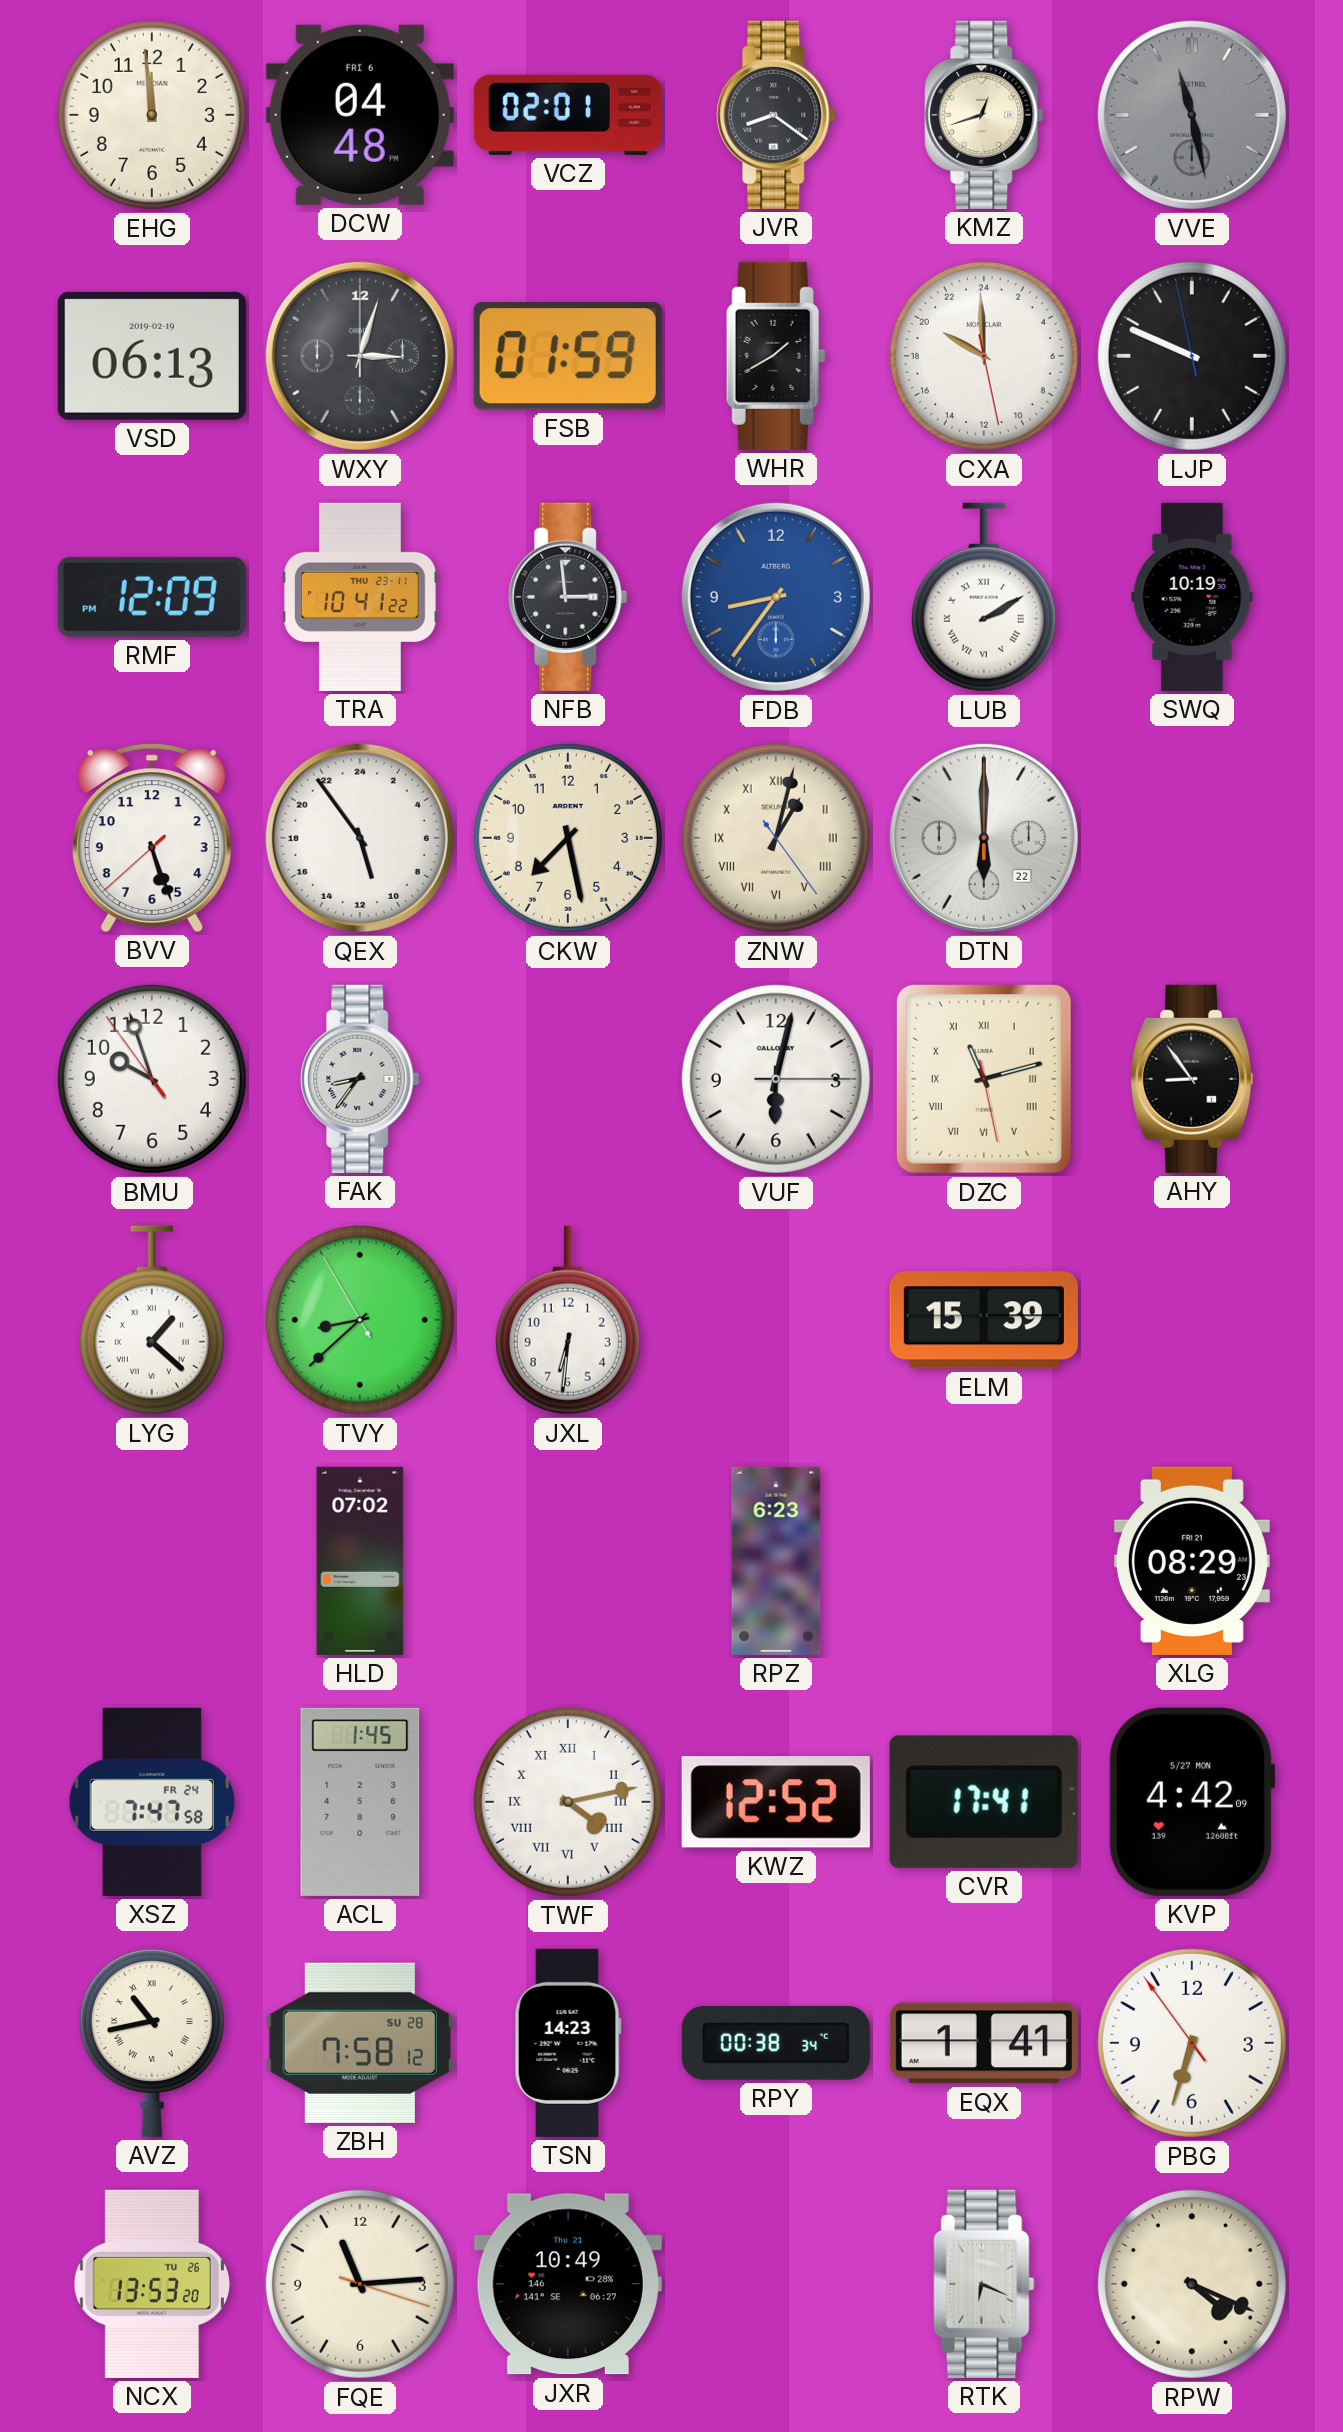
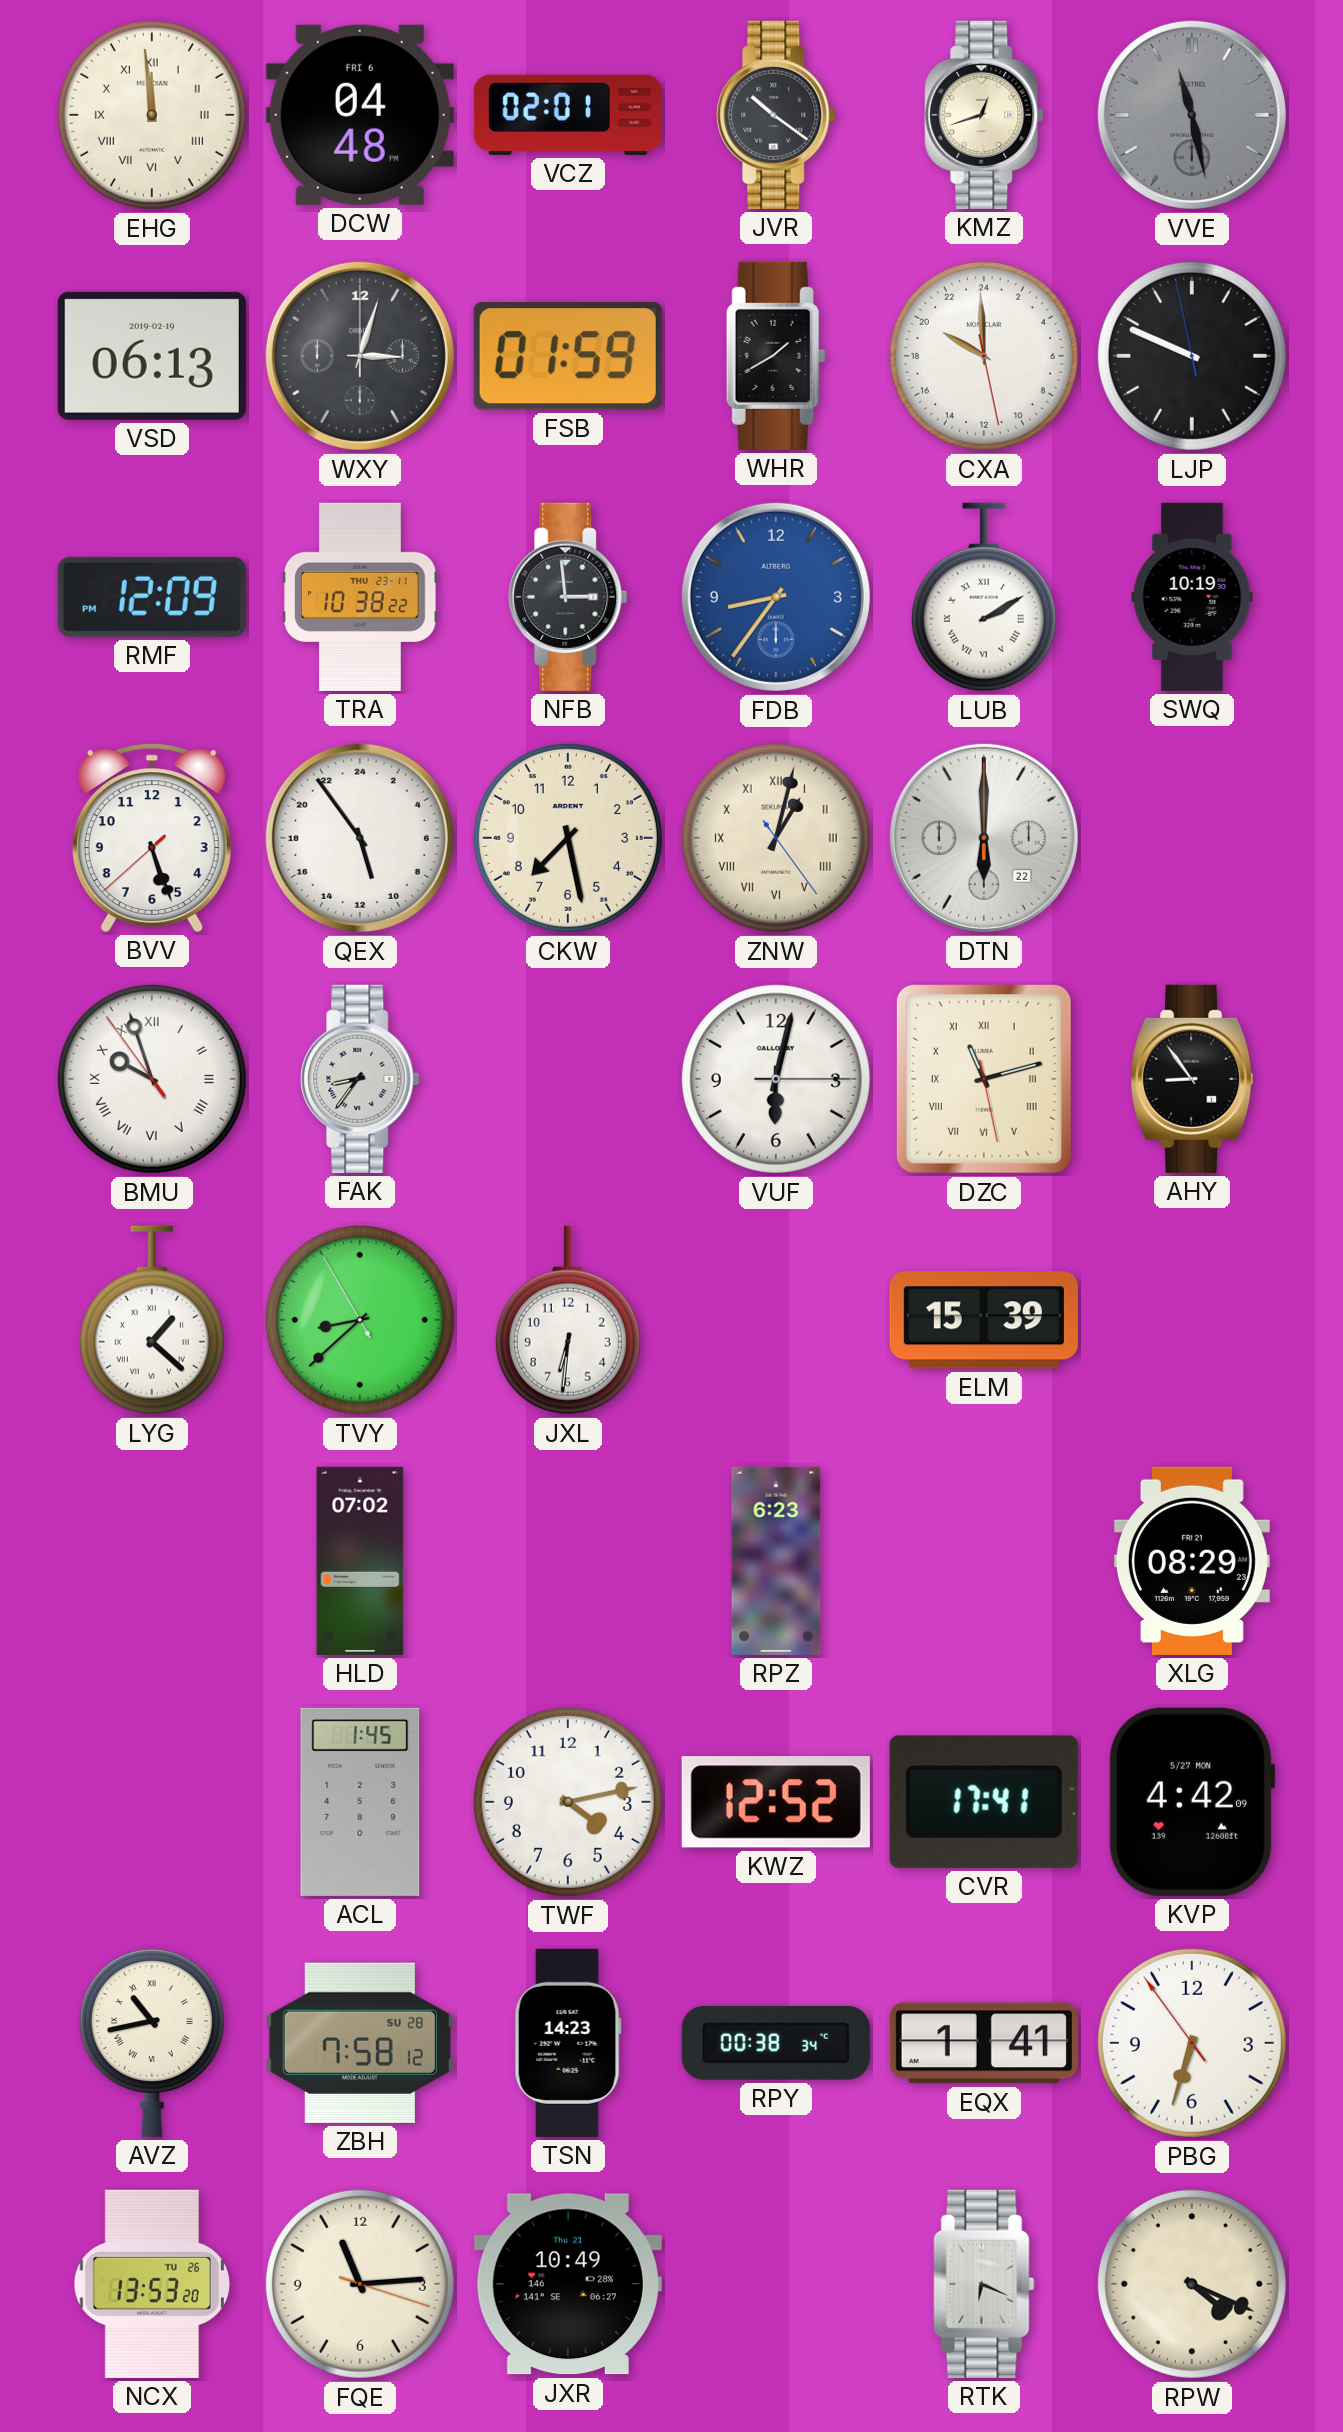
EHG numerals: Arabic -> Roman
JVR: 8:21 -> 10:21
TRA: 10:41 -> 10:38
BMU numerals: Arabic -> Roman
XSZ: 7:47 -> none
TWF numerals: Roman -> Arabic
